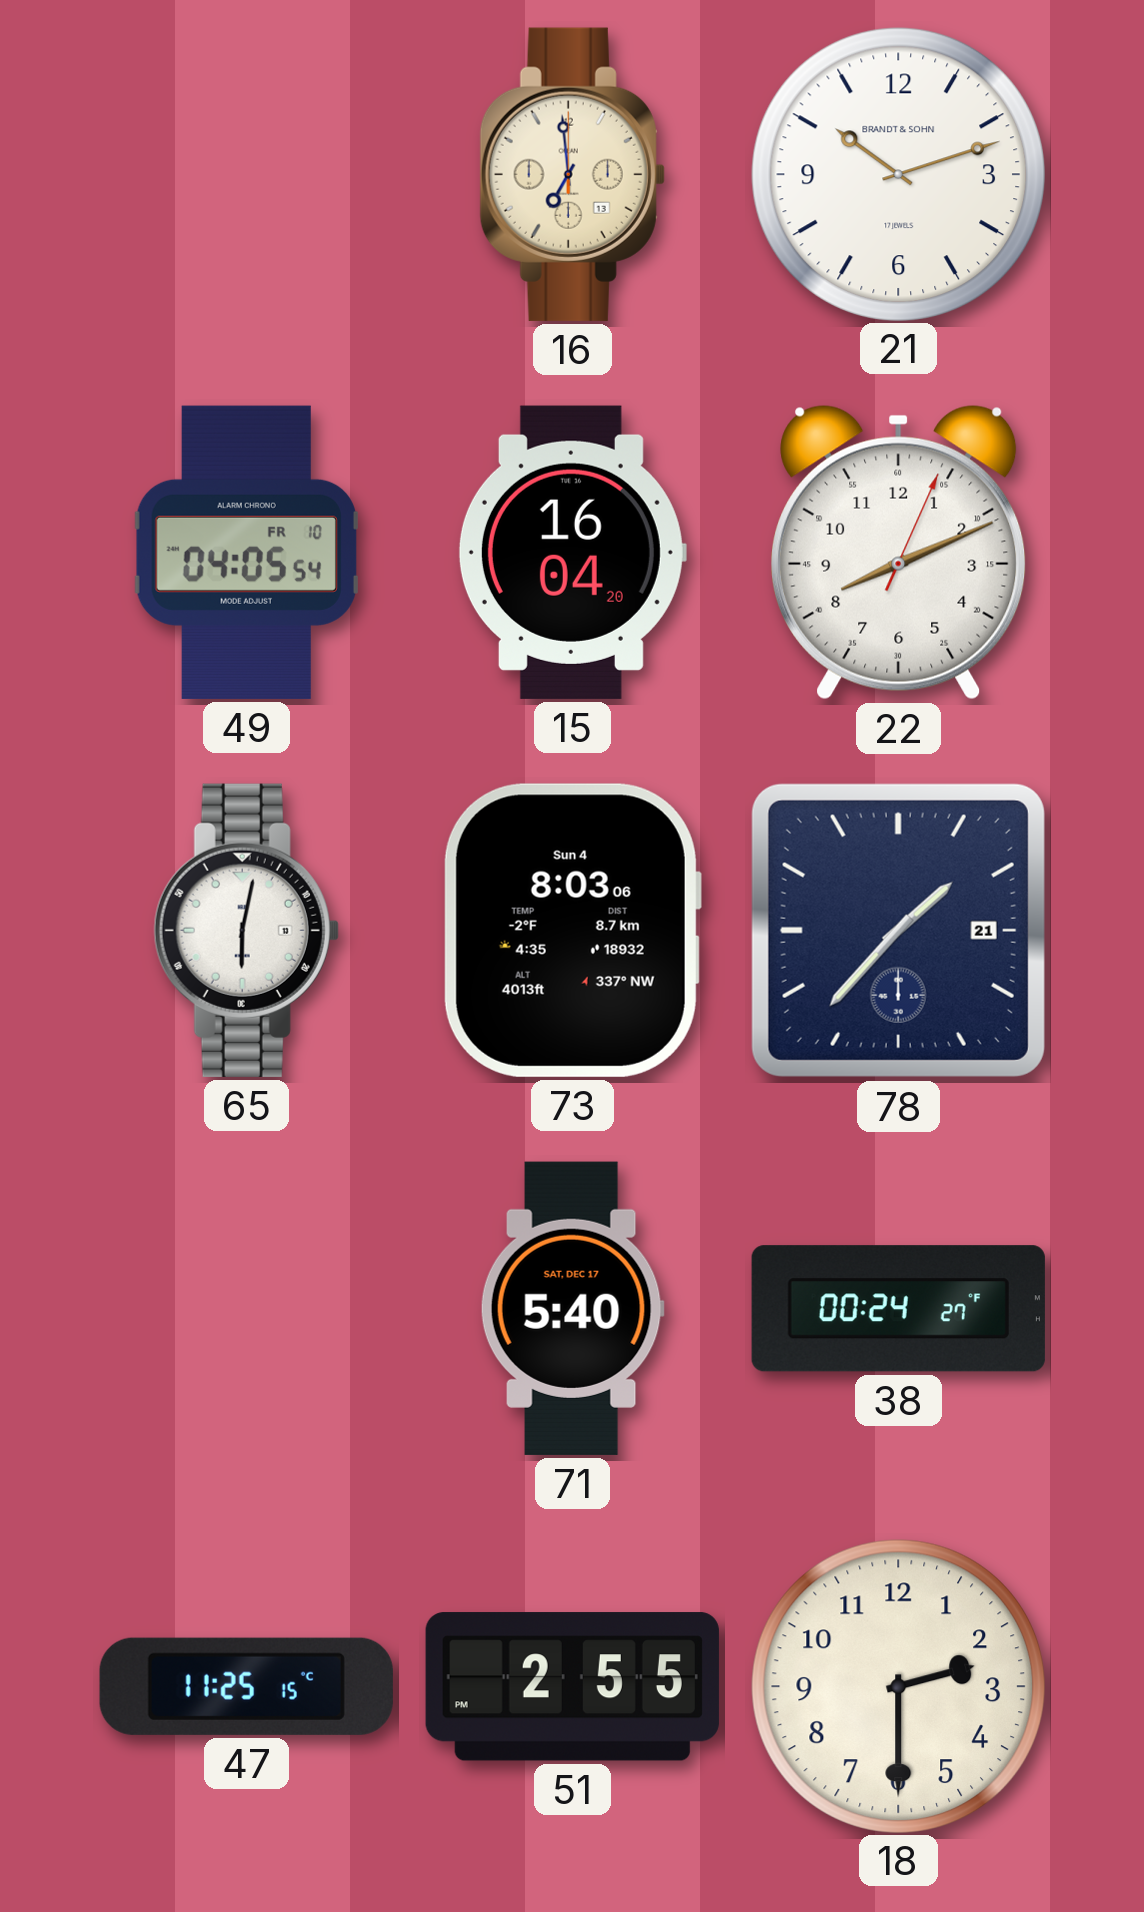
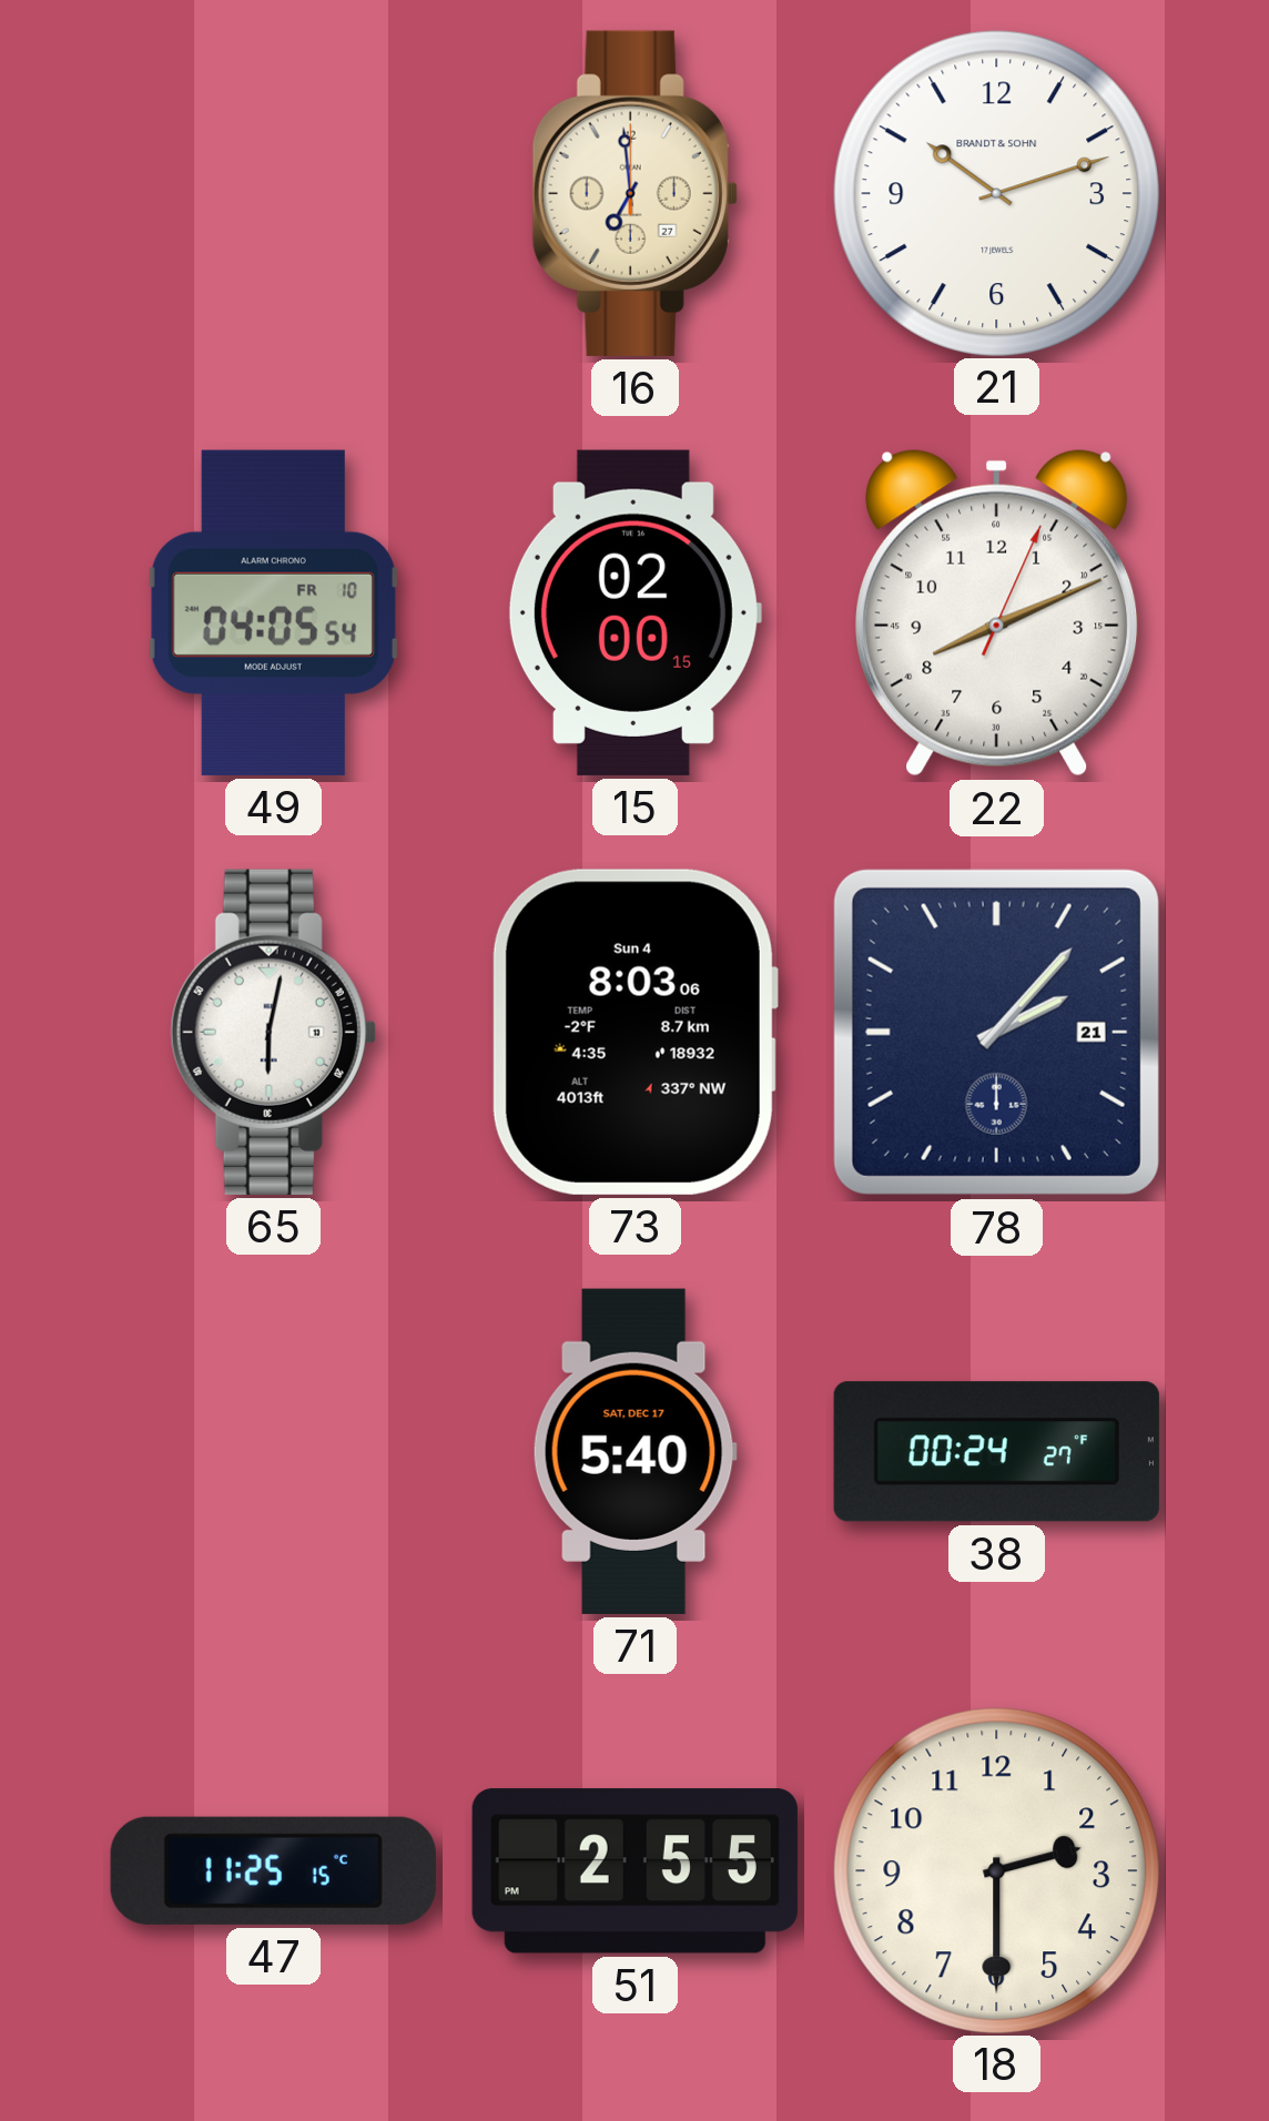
16 date: 13 -> 27
15: 16:04 -> 02:00
78: 1:37 -> 2:07
